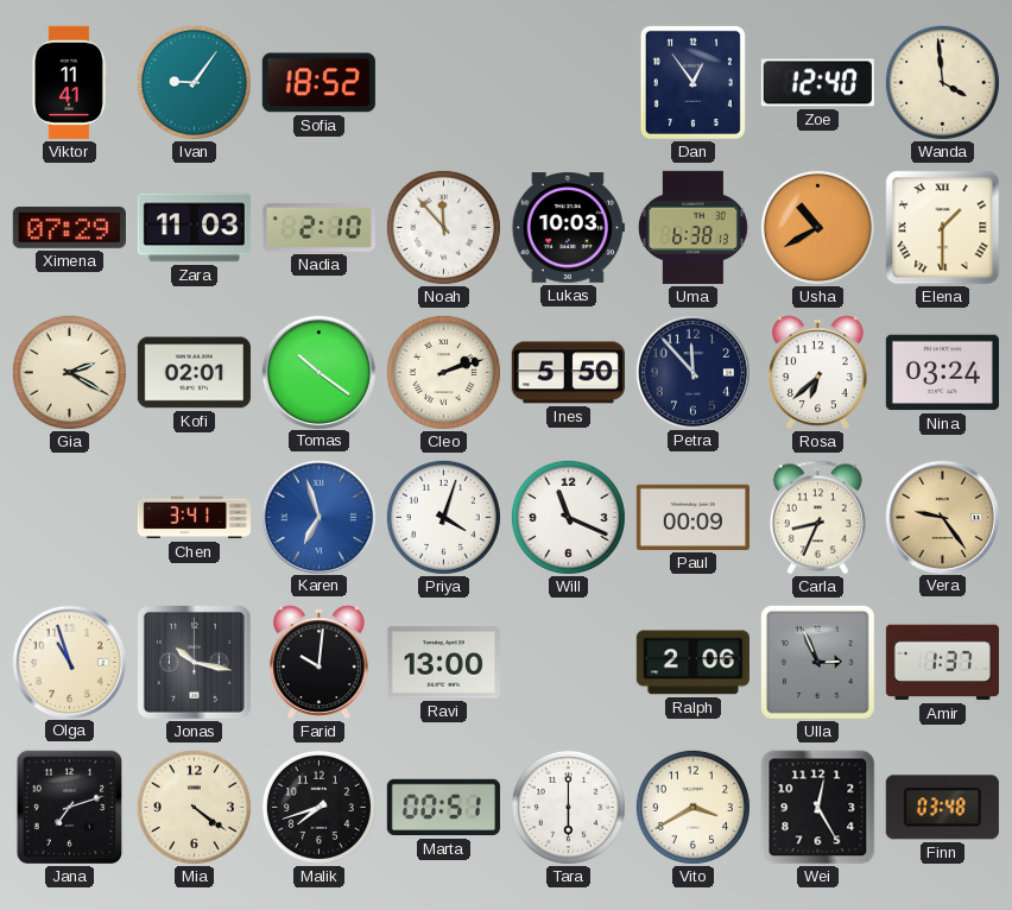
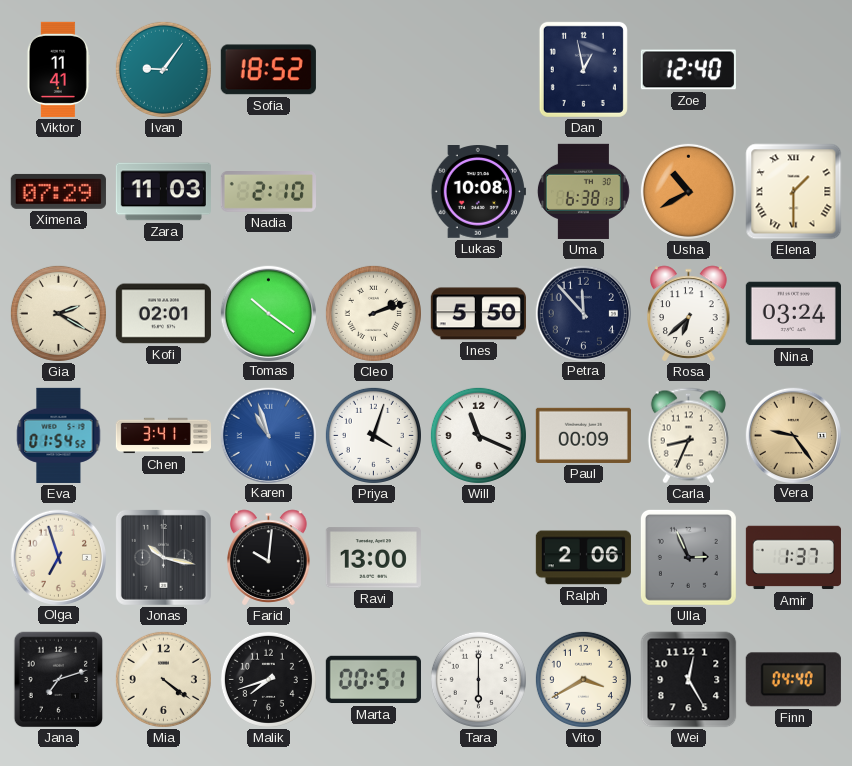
Dan: 12:54 -> 12:58
Wanda: 3:59 -> none
Noah: 11:53 -> none
Lukas: 10:03 -> 10:08
Eva: none -> 01:54
Karen: 6:57 -> 10:57
Olga: 10:57 -> 6:57
Finn: 03:48 -> 04:40
